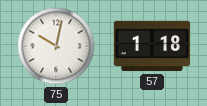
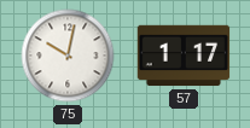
57: 1:18 -> 1:17
